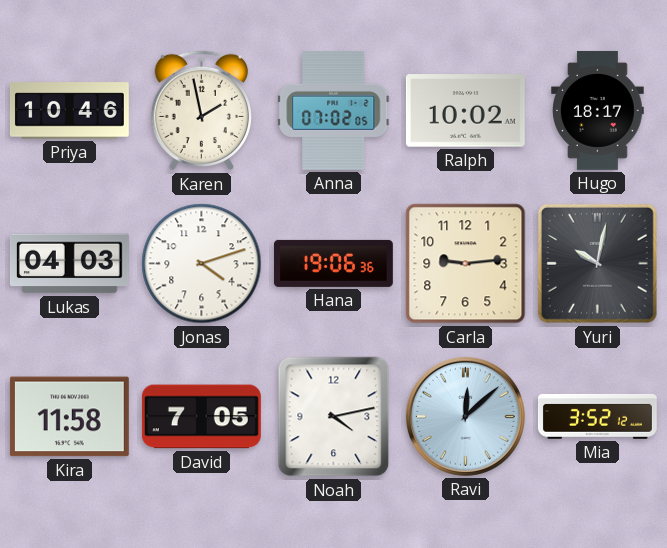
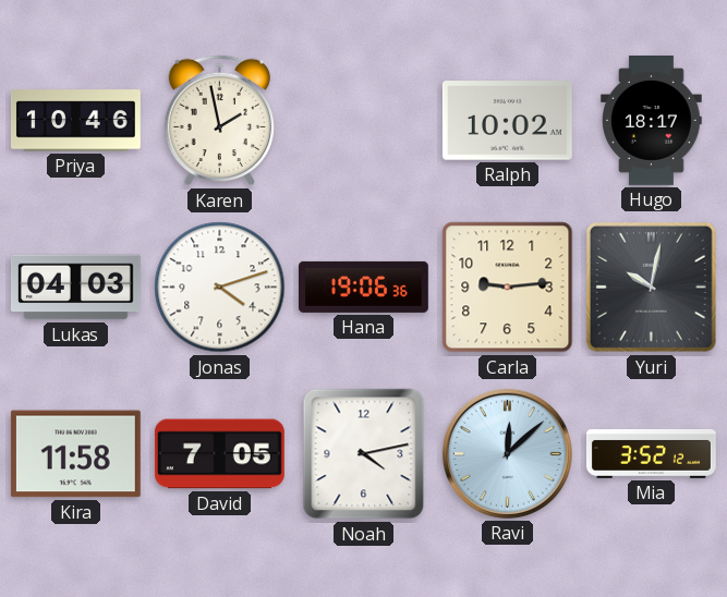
Anna: 07:02 -> none
